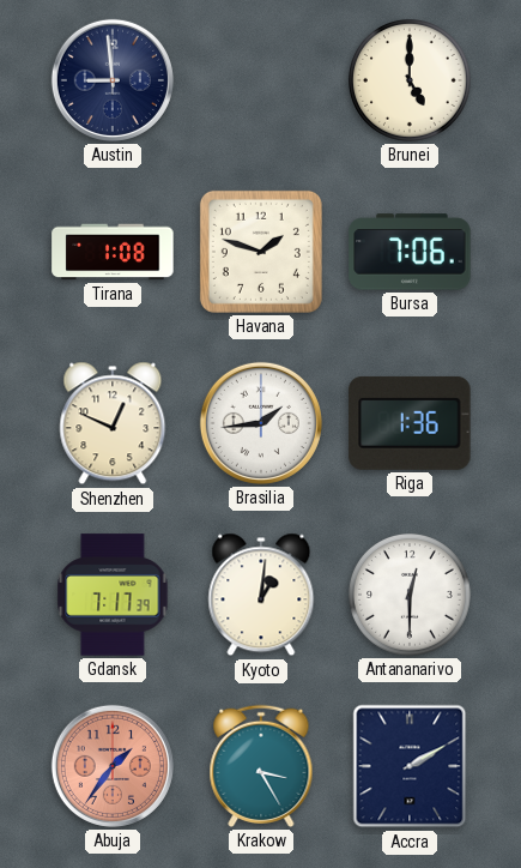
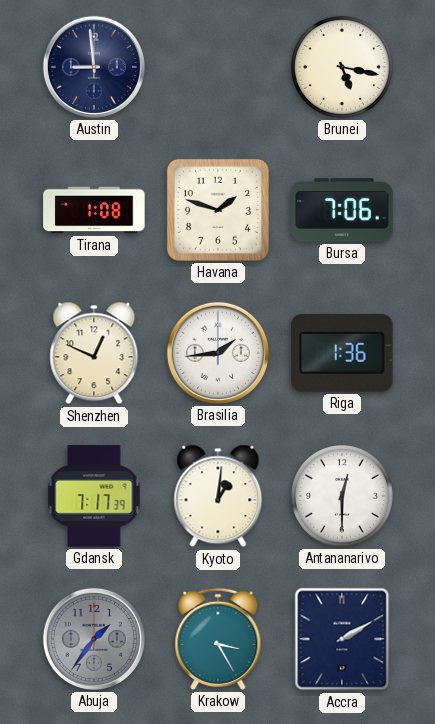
Brunei: 5:00 -> 5:17
Abuja dial: salmon -> grey
